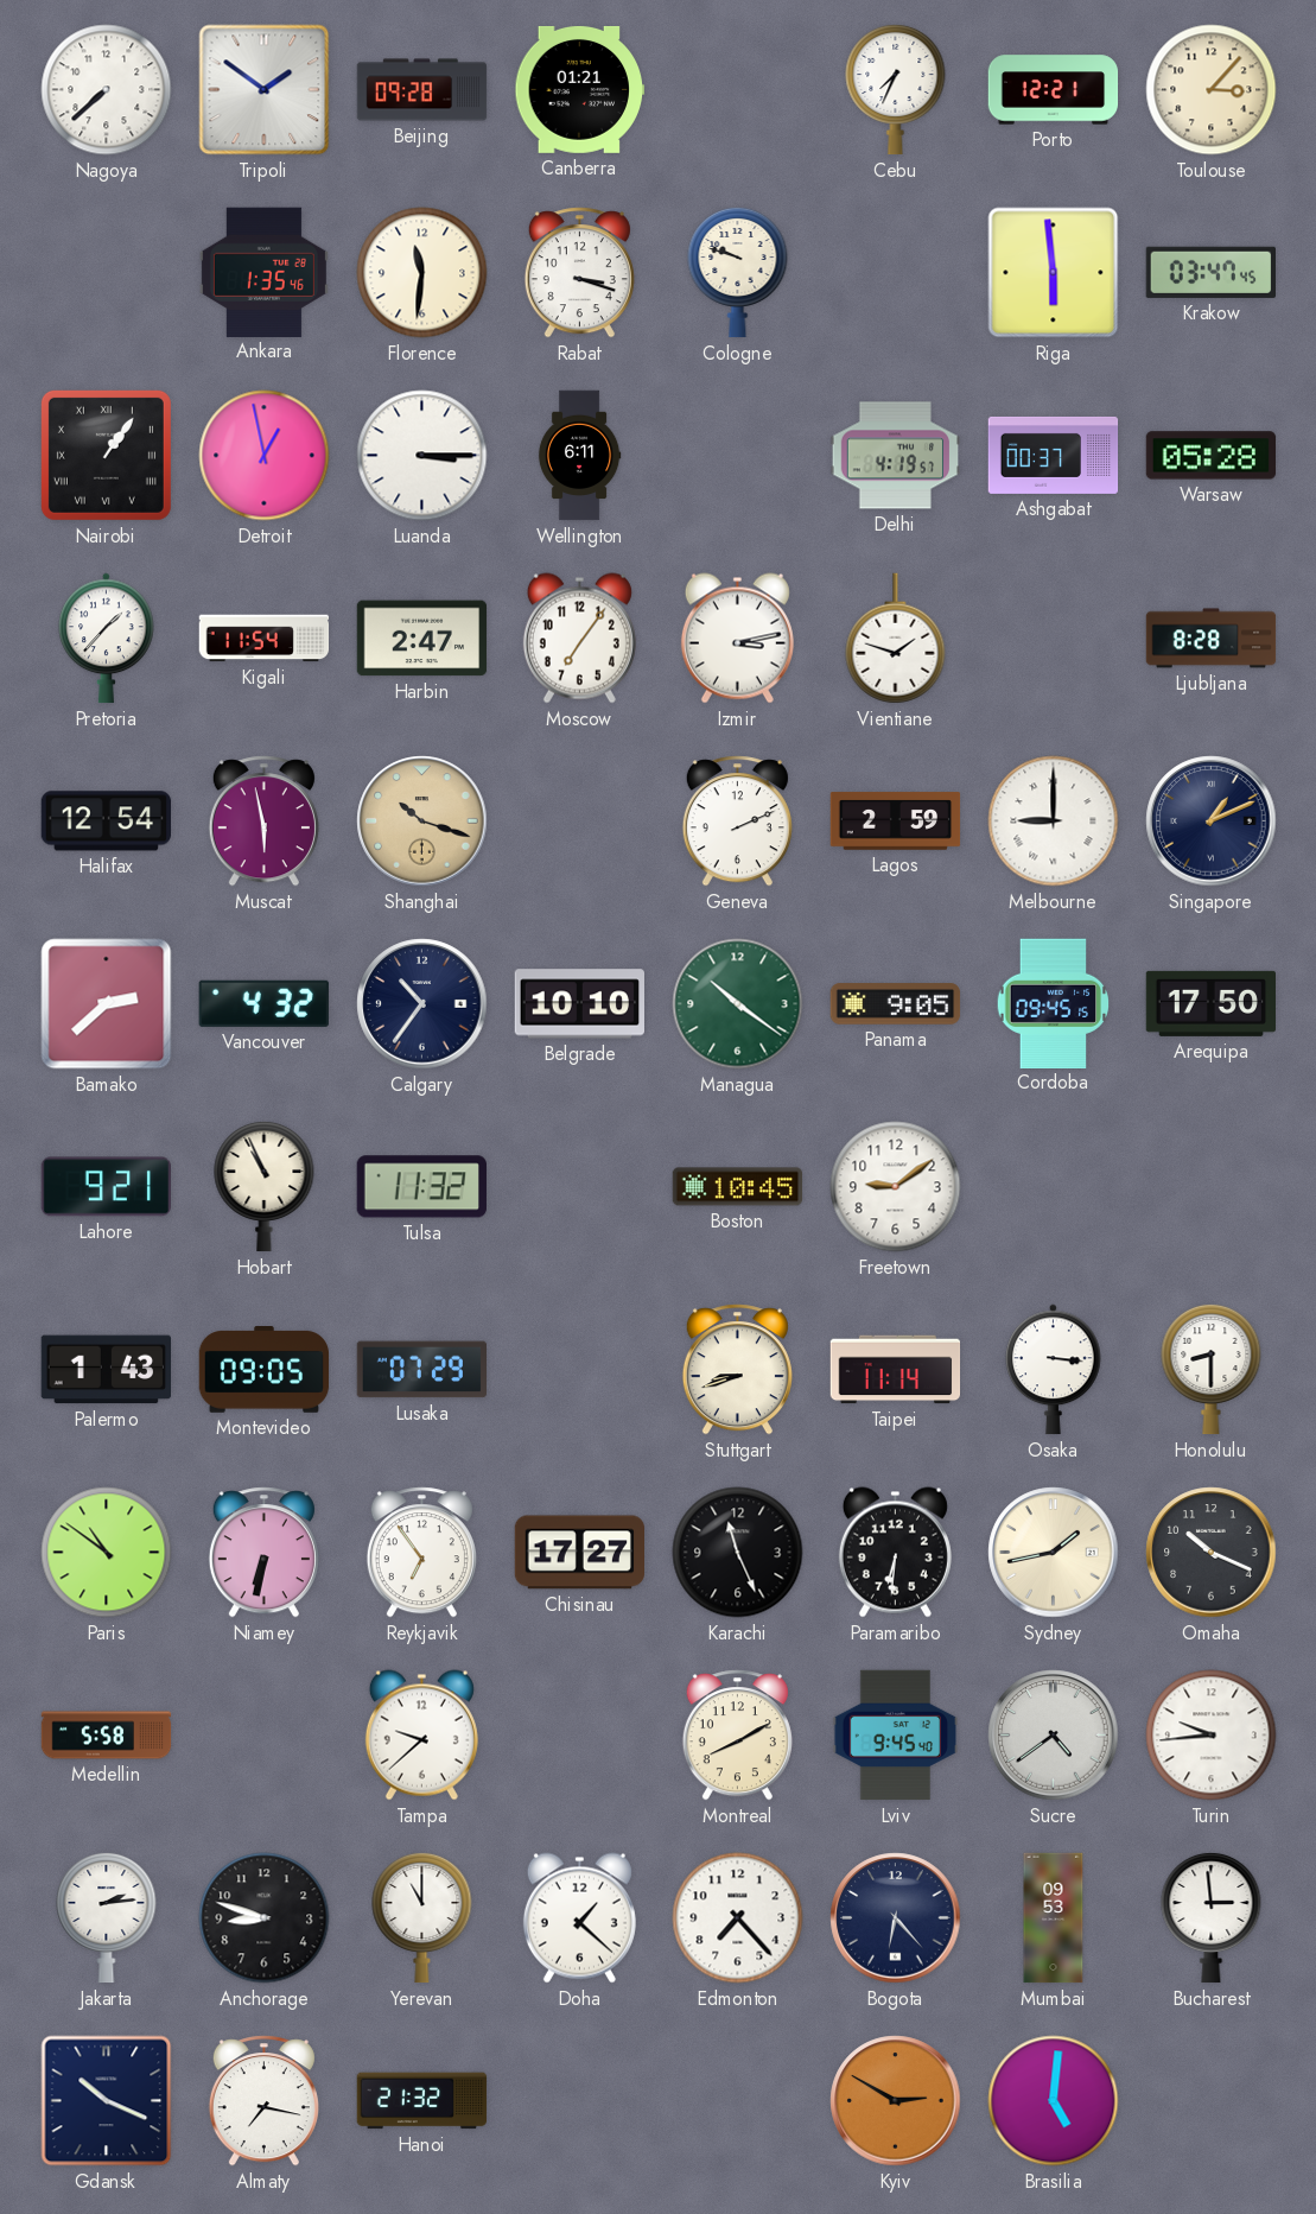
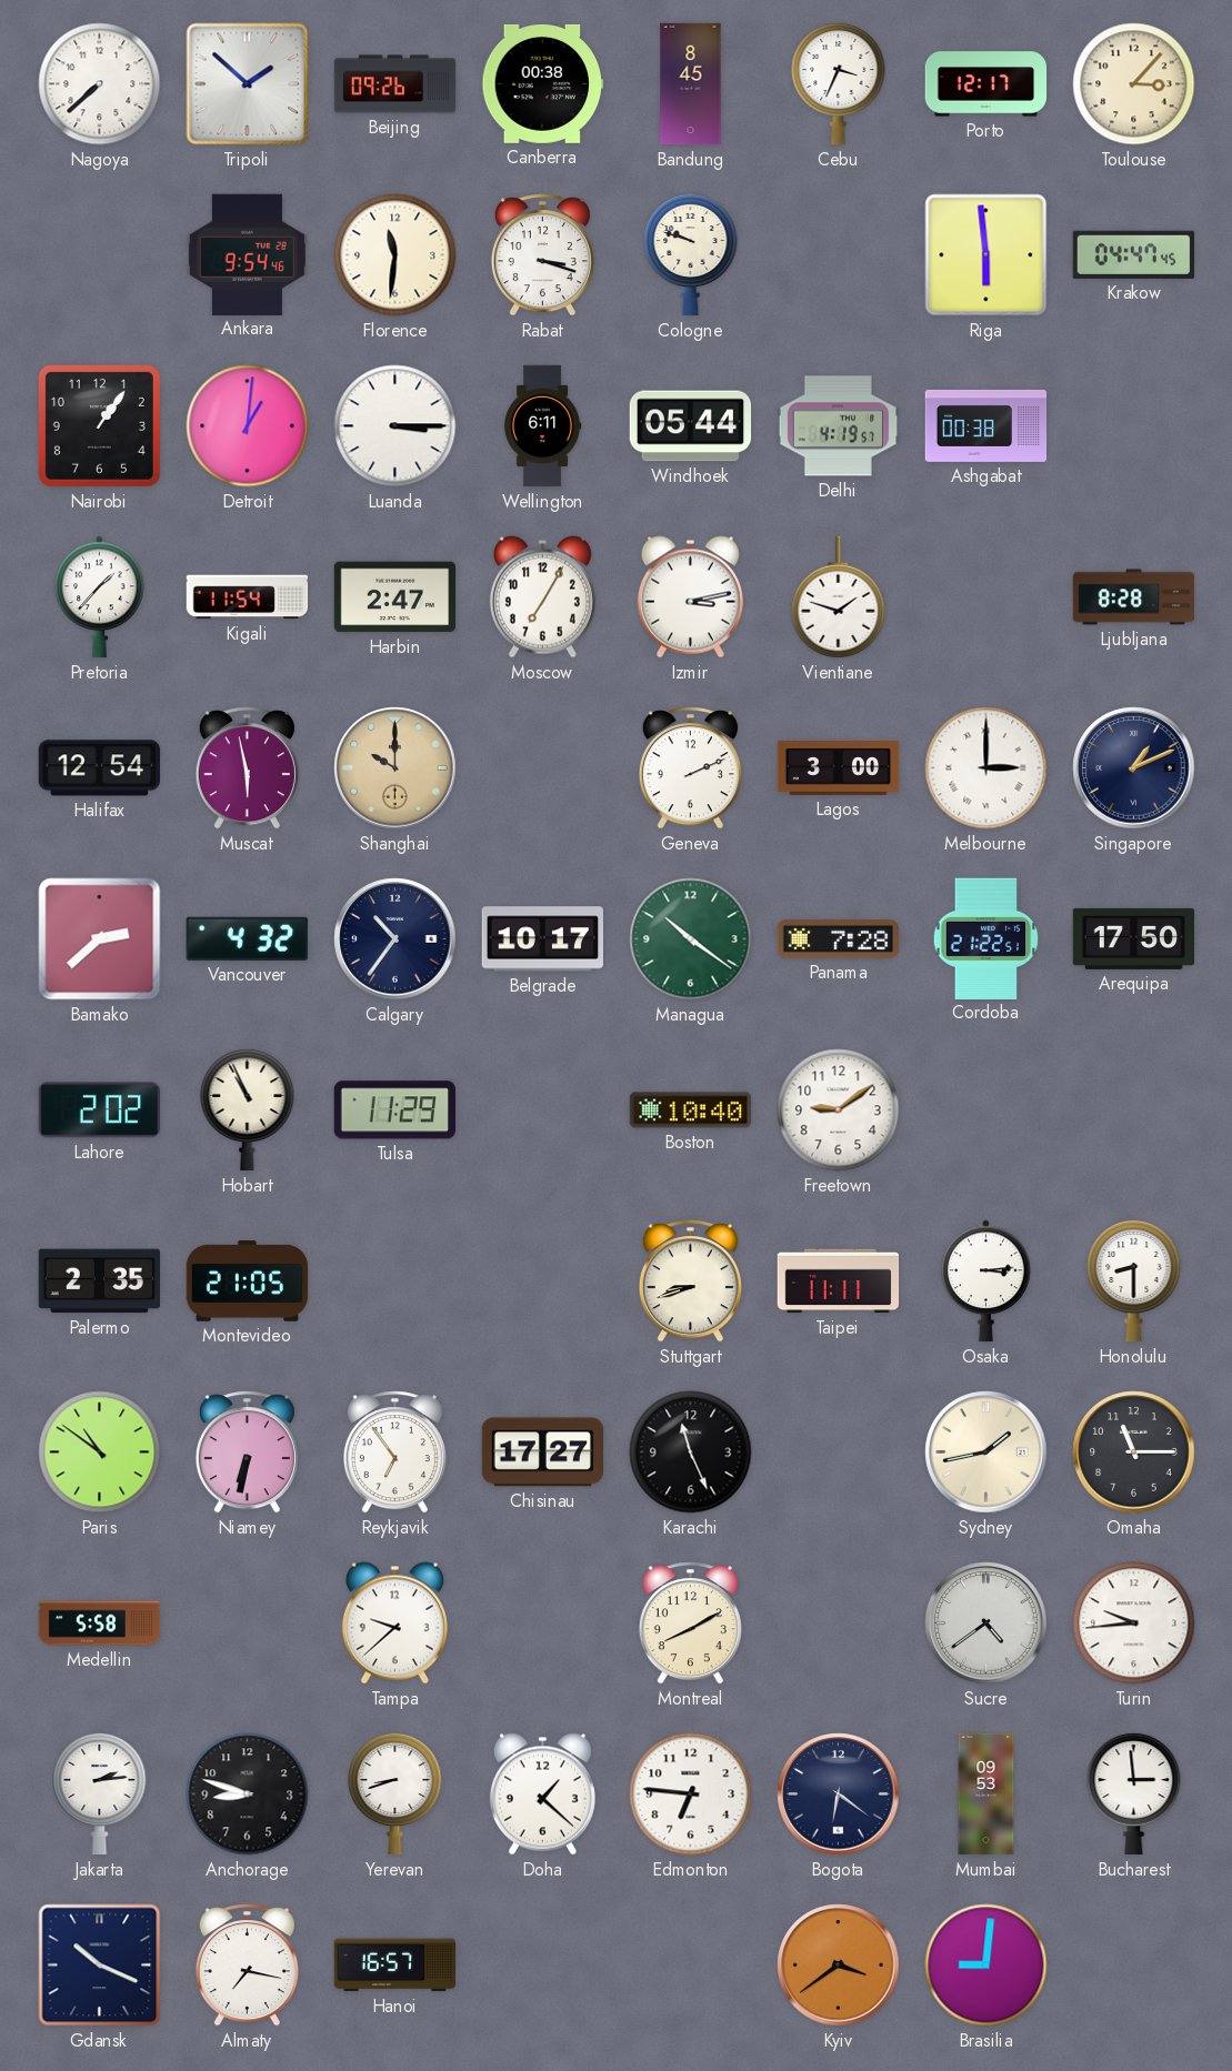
Tripoli: 1:51 -> 1:52
Beijing: 09:28 -> 09:26
Canberra: 01:21 -> 00:38
Bandung: none -> 8:45
Cebu: 7:34 -> 3:34
Porto: 12:21 -> 12:17
Ankara: 1:35 -> 9:54
Krakow: 03:47 -> 04:47
Nairobi numerals: Roman -> Arabic
Detroit: 12:58 -> 1:01
Windhoek: none -> 05:44
Ashgabat: 00:37 -> 00:38
Warsaw: 05:28 -> none
Moscow: 7:06 -> 7:05
Shanghai: 10:18 -> 10:00
Lagos: 2:59 -> 3:00
Melbourne: 9:00 -> 3:00
Belgrade: 10:10 -> 10:17
Panama: 9:05 -> 7:28
Cordoba: 09:45 -> 21:22
Lahore: 9:21 -> 2:02
Tulsa: 11:32 -> 11:29
Boston: 10:45 -> 10:40
Palermo: 1:43 -> 2:35
Montevideo: 09:05 -> 21:05
Lusaka: 07:29 -> none
Taipei: 11:14 -> 11:11
Osaka: 3:16 -> 3:14
Paramaribo: 6:31 -> none
Omaha: 10:19 -> 11:15
Lviv: 9:45 -> none
Yerevan: 11:00 -> 8:42
Edmonton: 7:23 -> 6:46
Bogota: 6:23 -> 6:21
Hanoi: 21:32 -> 16:57
Kyiv: 2:50 -> 3:39
Brasilia: 5:01 -> 9:01
